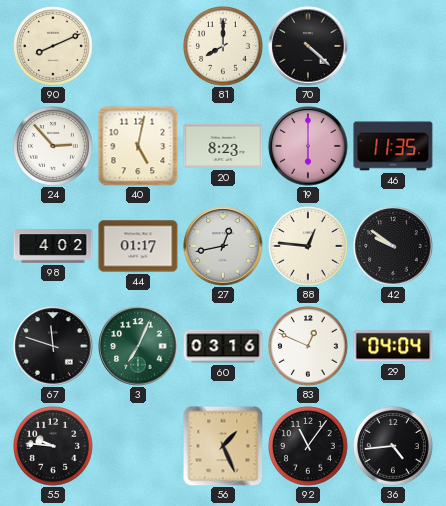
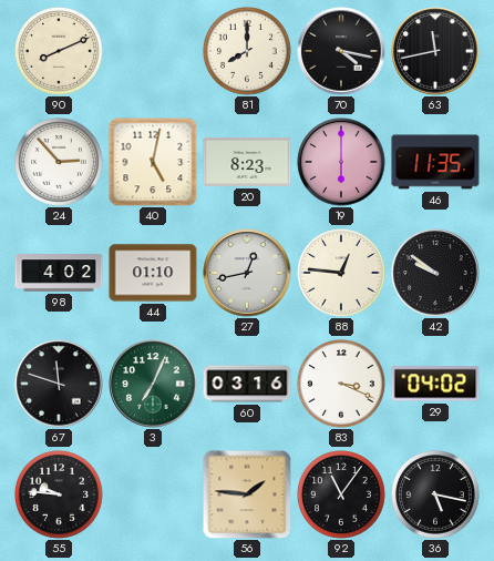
70: 4:22 -> 4:17
63: none -> 11:43
44: 01:17 -> 01:10
83: 12:49 -> 3:19
29: 04:04 -> 04:02
56: 1:26 -> 1:46
36: 4:44 -> 5:17
